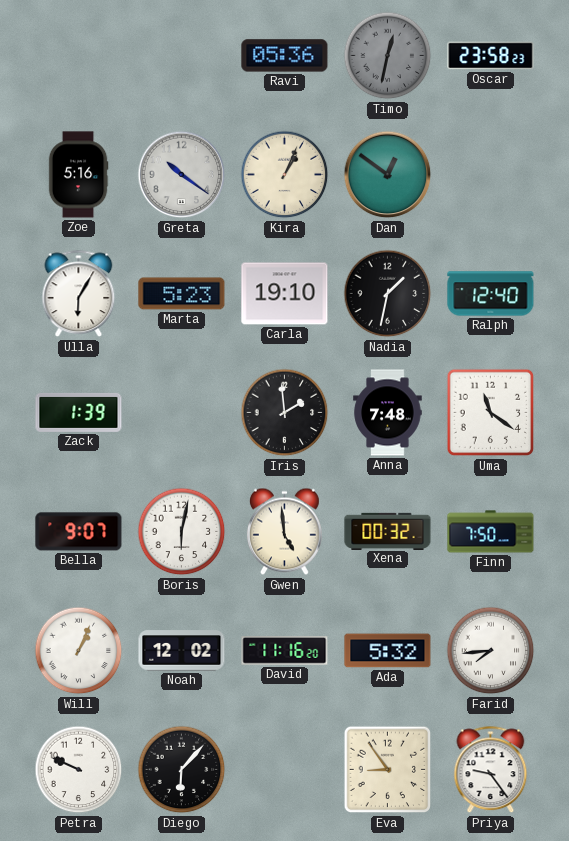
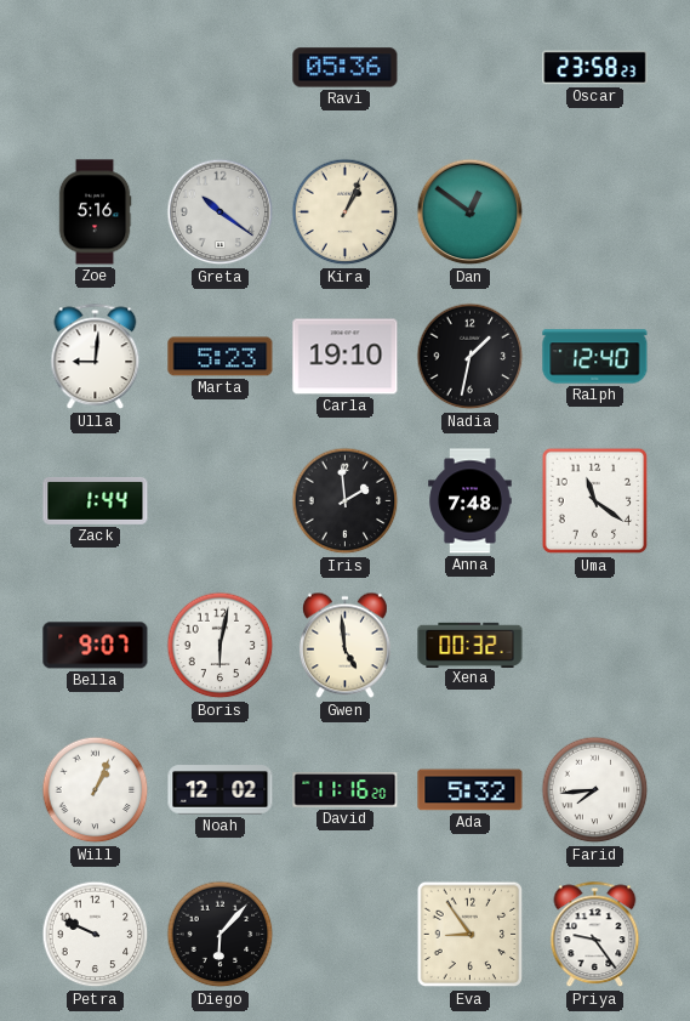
Timo: 12:32 -> none
Ulla: 6:05 -> 9:01
Zack: 1:39 -> 1:44
Finn: 7:50 -> none
